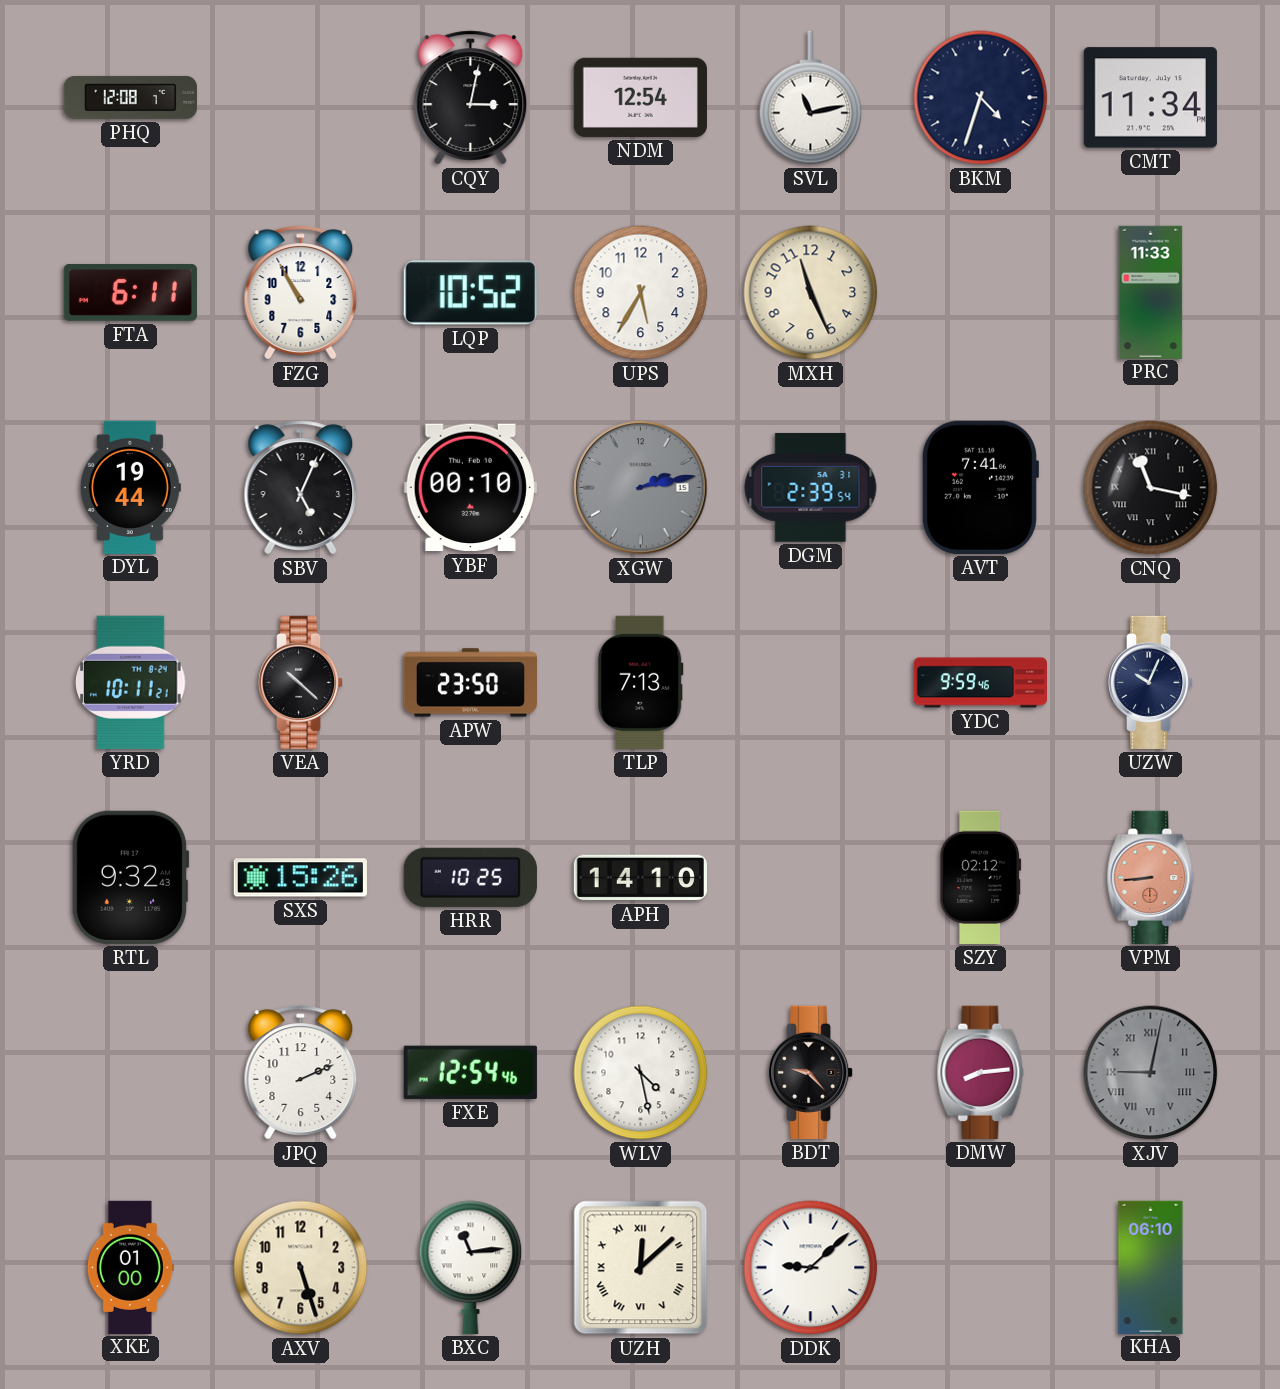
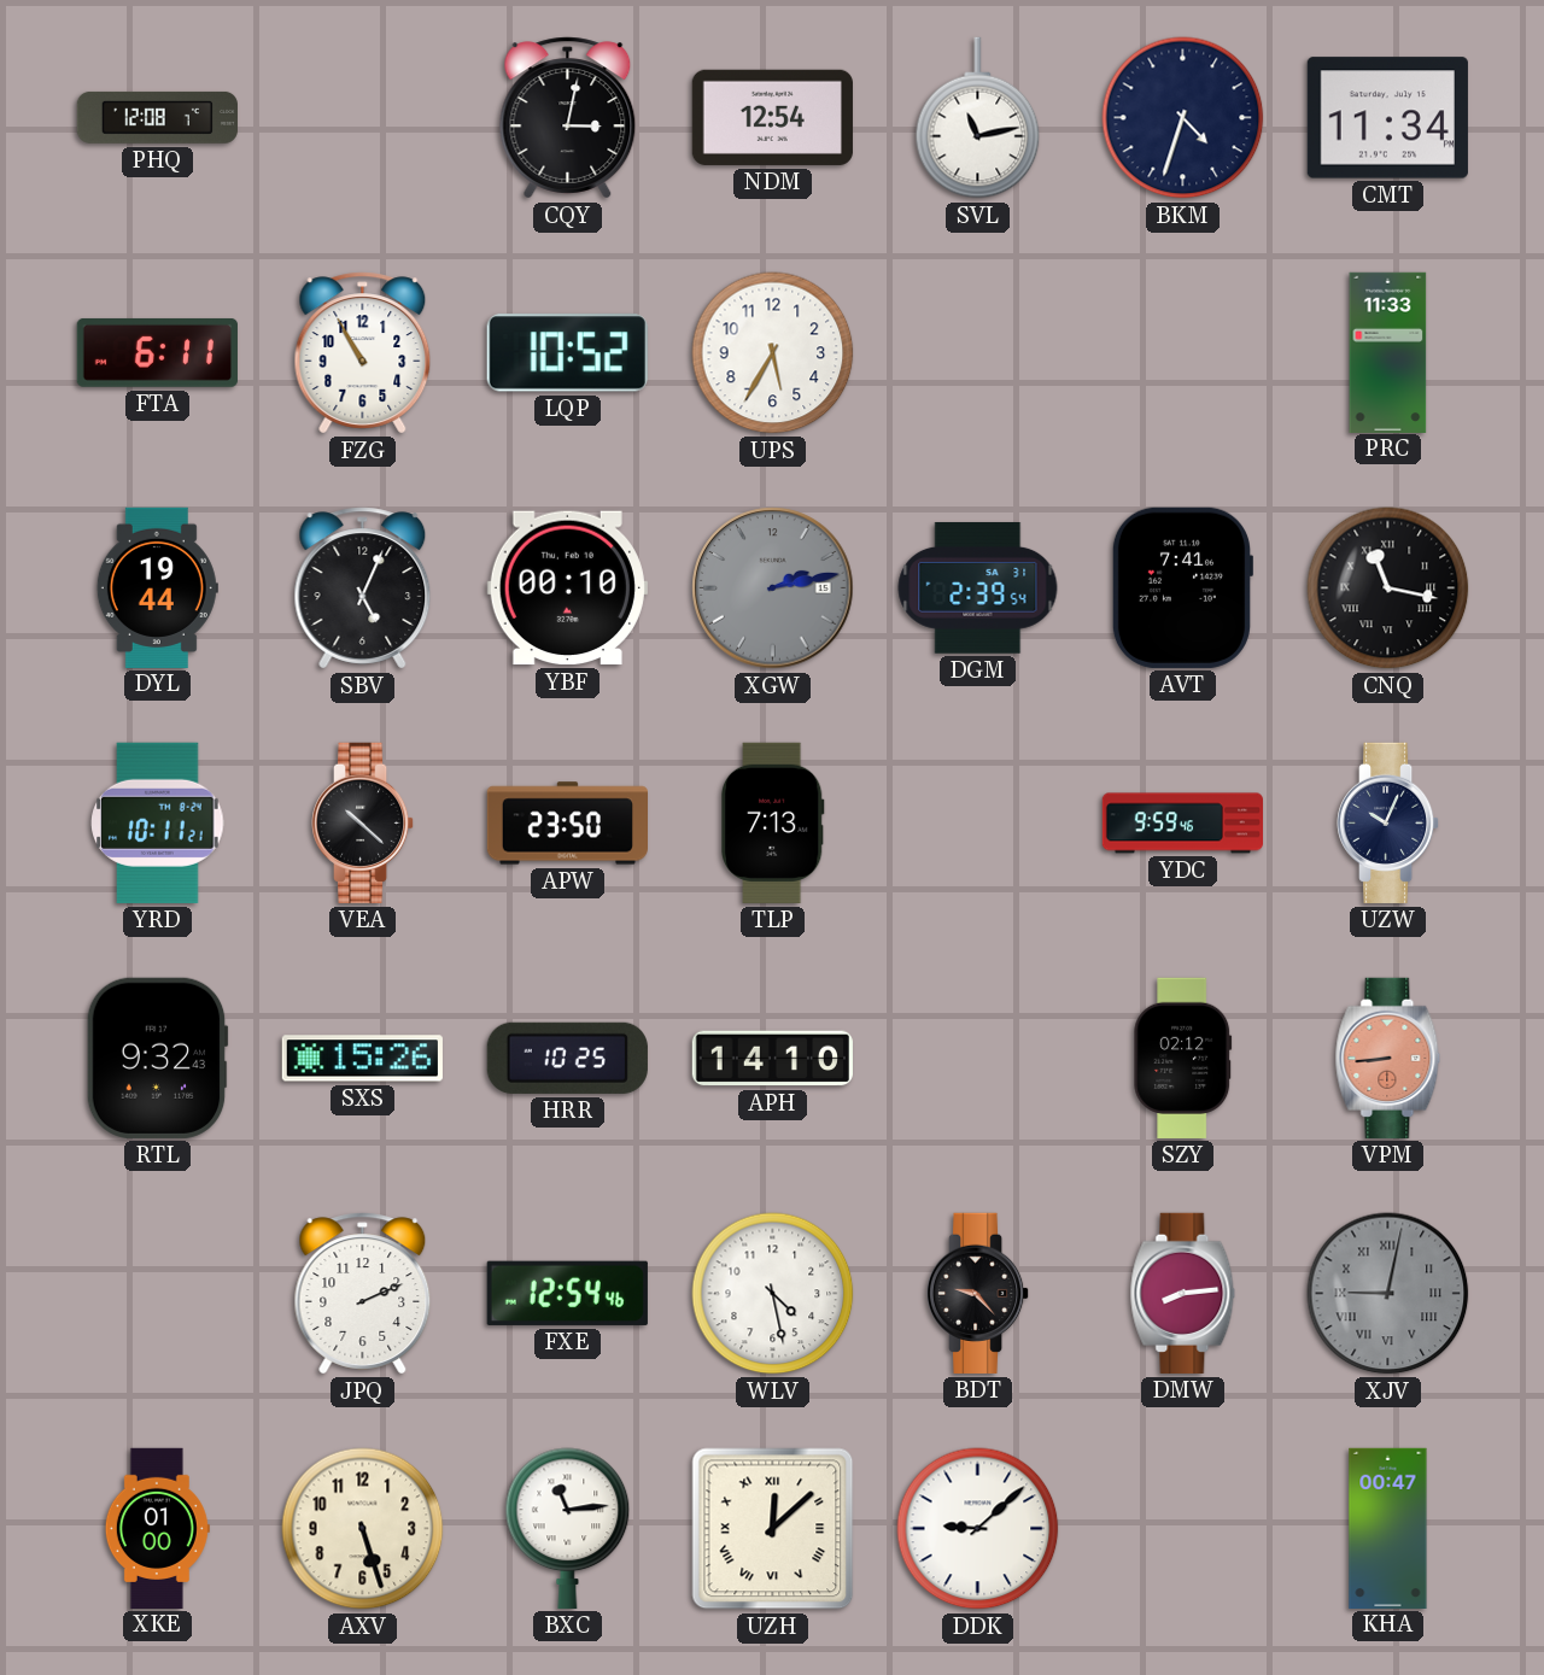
MXH: 11:26 -> none
KHA: 06:10 -> 00:47
